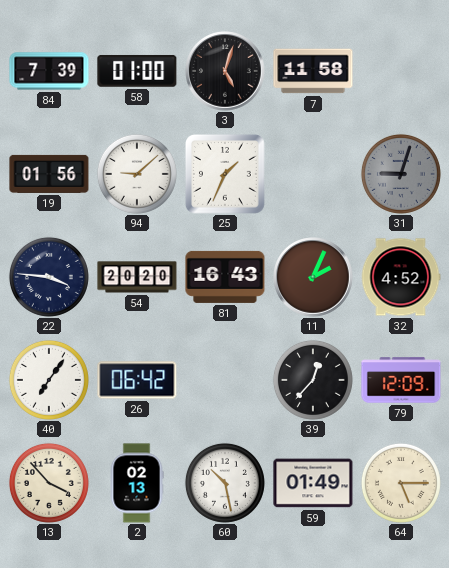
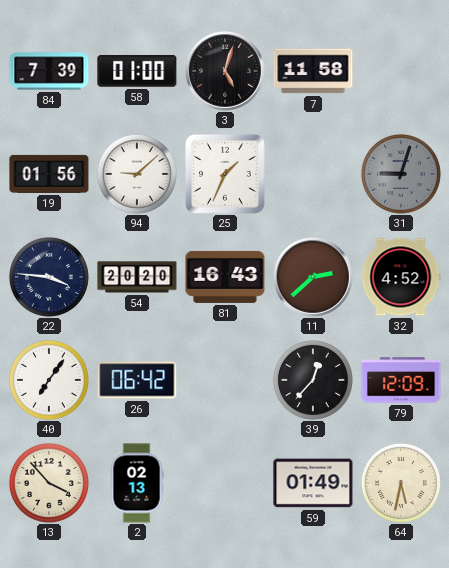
11: 2:04 -> 2:38
60: 10:28 -> none
64: 5:15 -> 5:32
